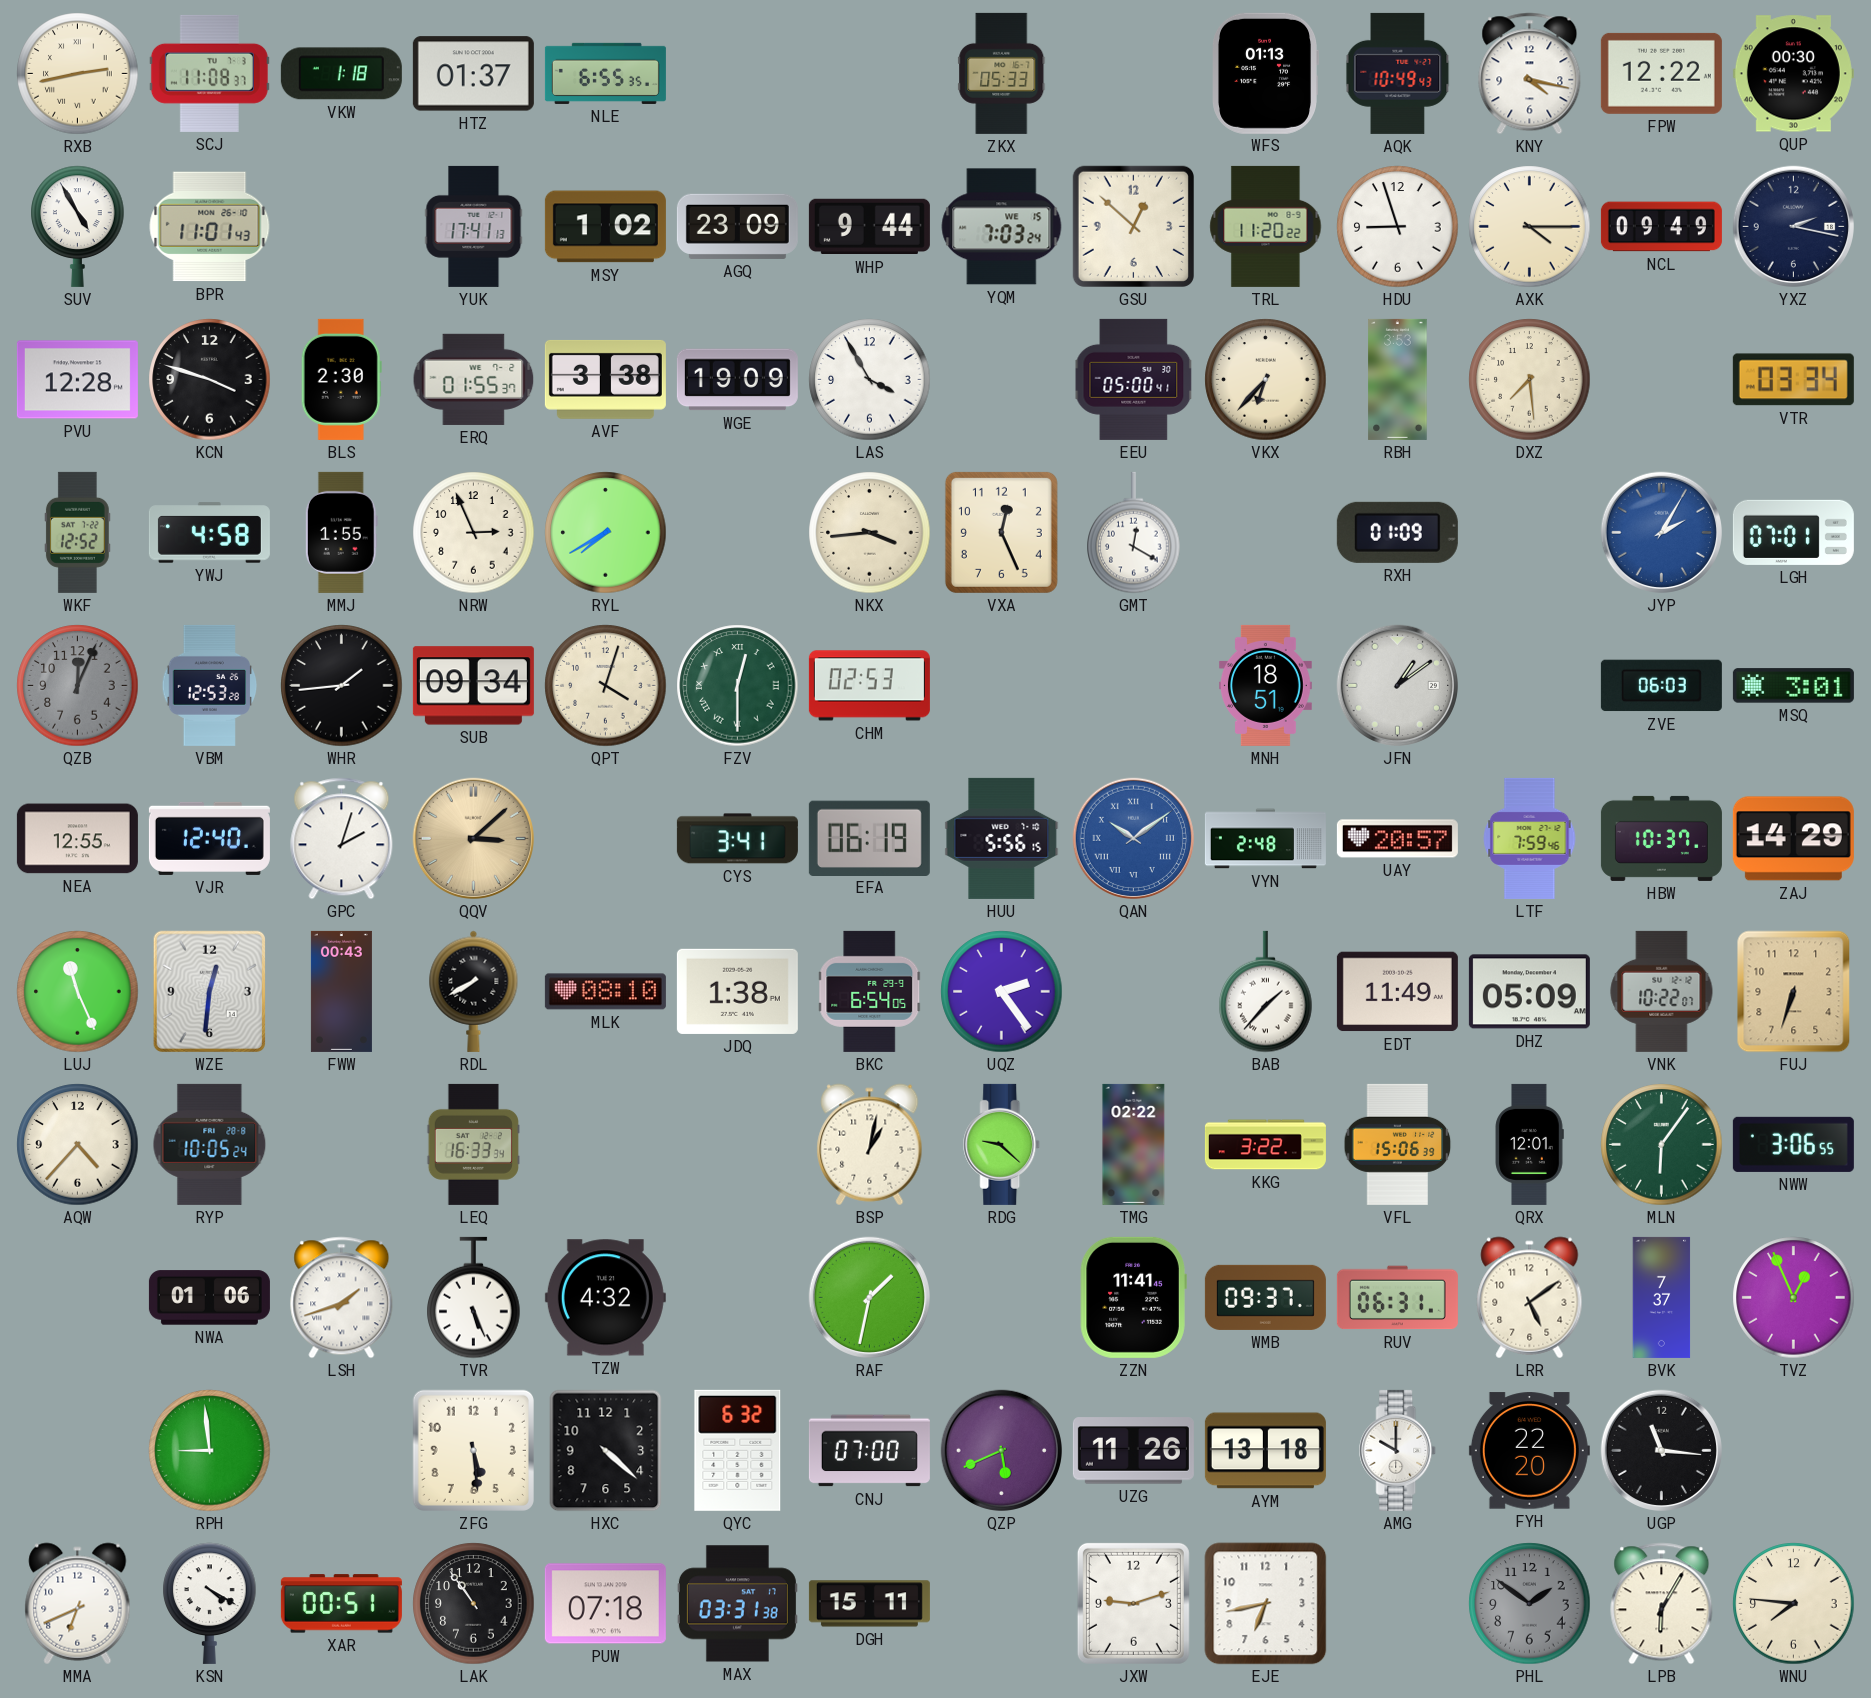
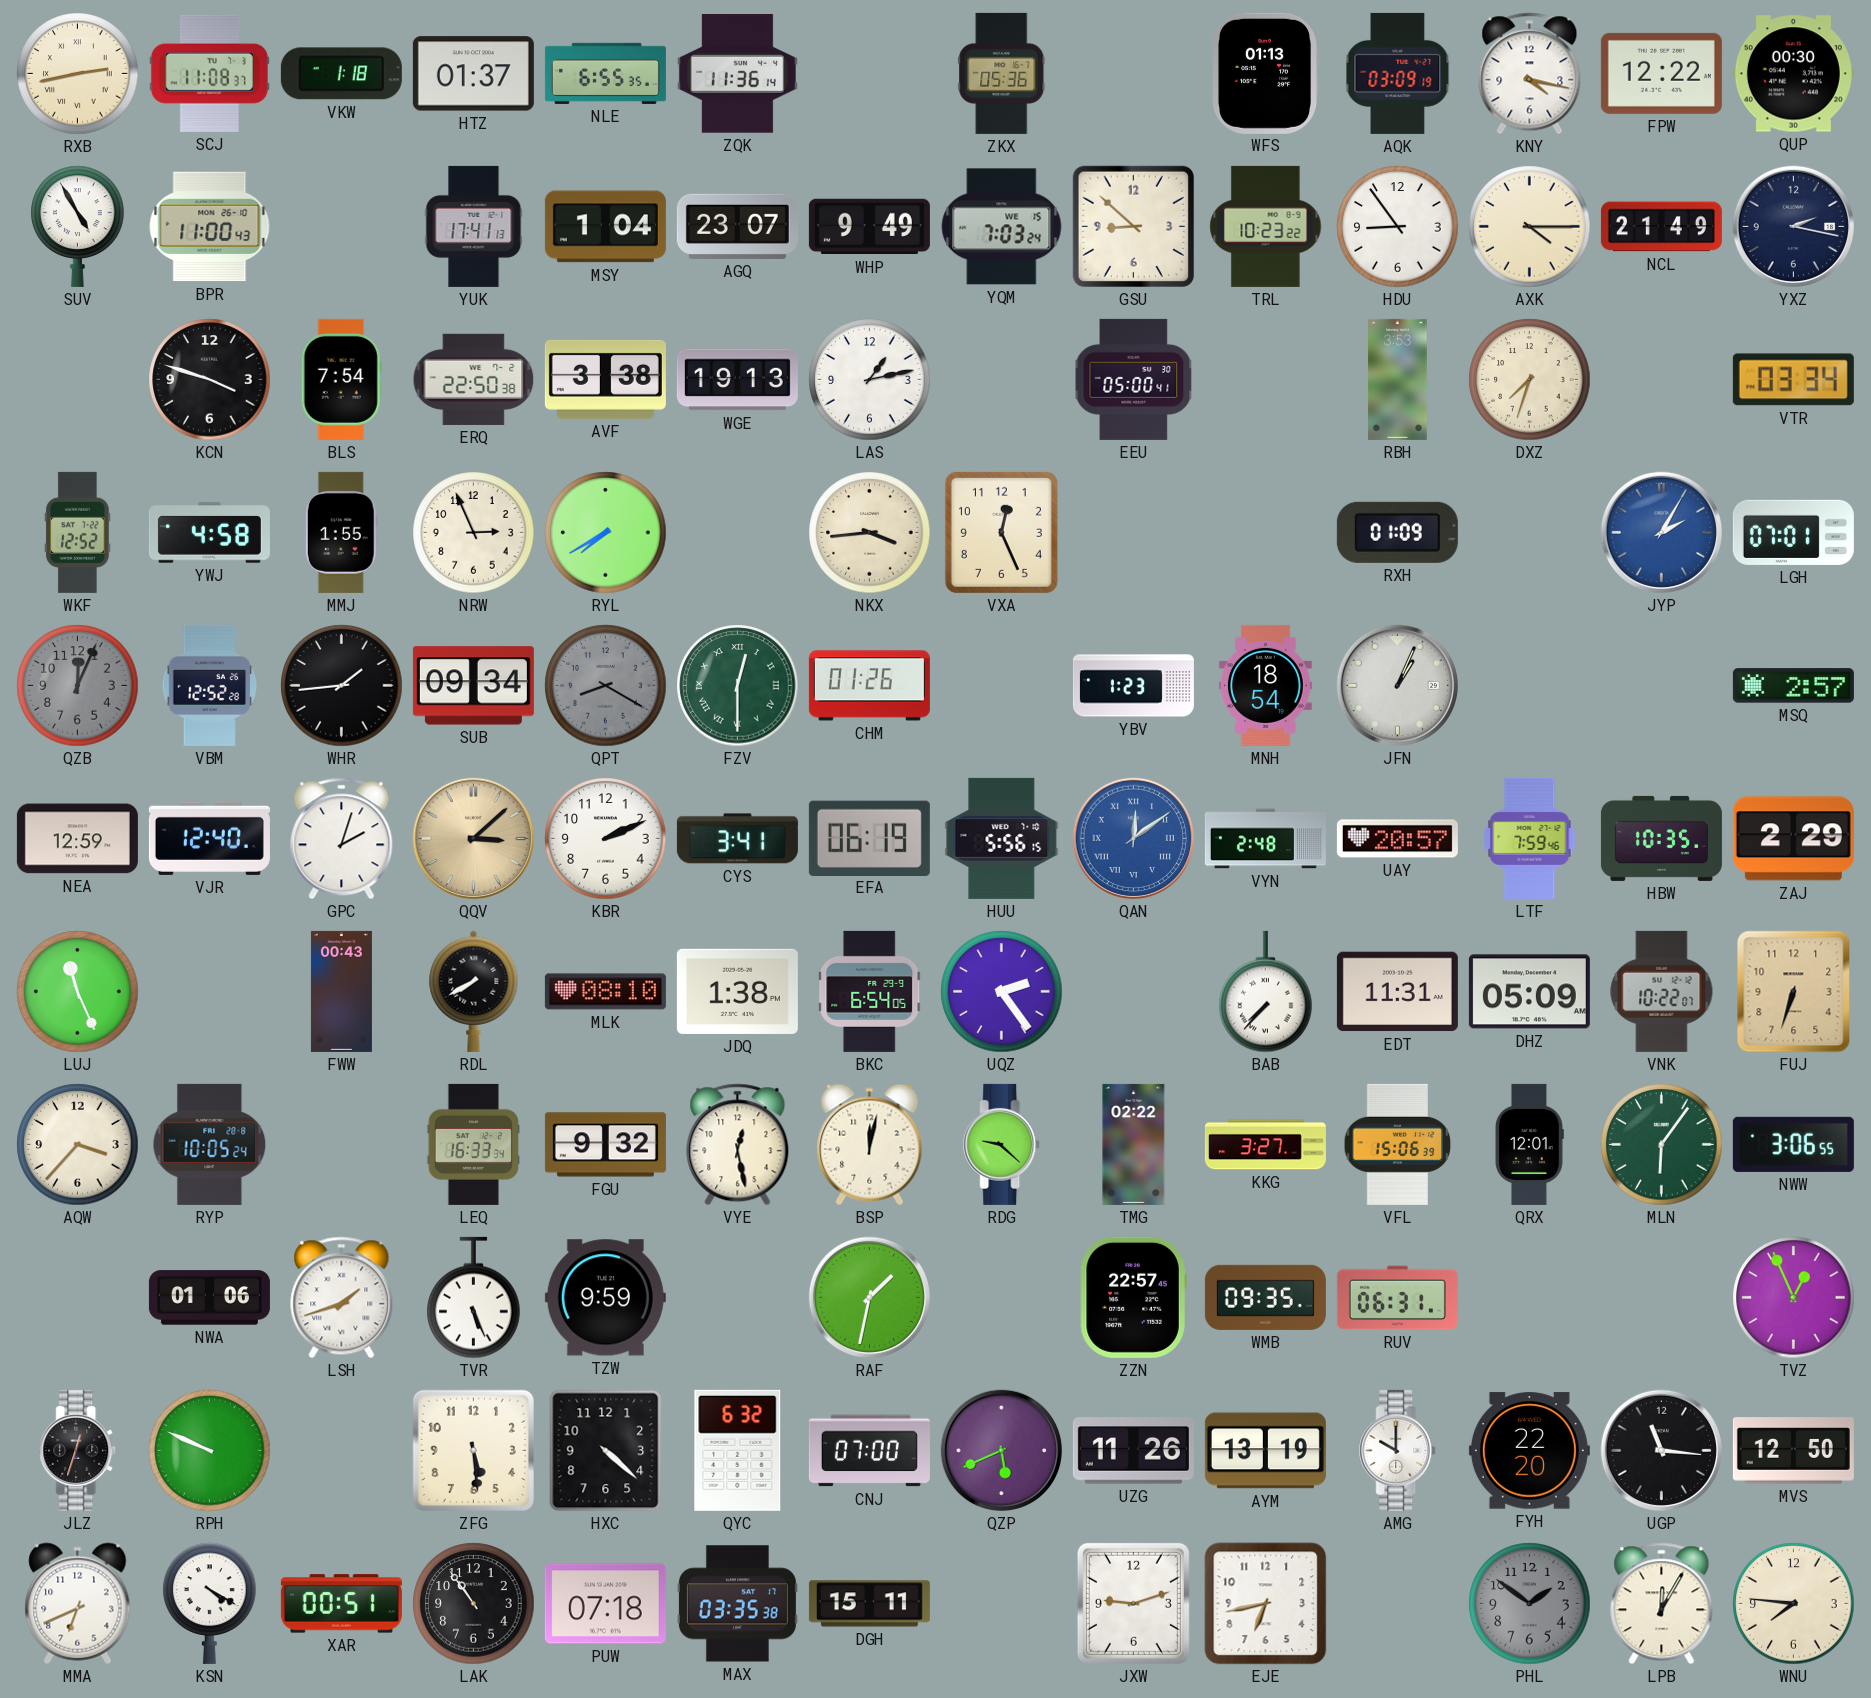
ZQK: none -> 11:36
ZKX: 05:33 -> 05:36
AQK: 10:49 -> 03:09
BPR: 11:01 -> 11:00
MSY: 1:02 -> 1:04
AGQ: 23:09 -> 23:07
WHP: 9:44 -> 9:49
GSU: 12:52 -> 8:52
TRL: 11:20 -> 10:23
HDU: 8:57 -> 8:54
NCL: 09:49 -> 21:49
PVU: 12:28 -> none
BLS: 2:30 -> 7:54
ERQ: 01:55 -> 22:50
WGE: 19:09 -> 19:13
LAS: 3:55 -> 1:13
VKX: 6:37 -> none
DXZ: 7:29 -> 7:33
GMT: 12:20 -> none
VBM: 12:53 -> 12:52
QPT: 4:03 -> 8:20
QPT dial: cream -> grey
CHM: 02:53 -> 01:26
YBV: none -> 1:23
MNH: 18:51 -> 18:54
JFN: 1:09 -> 1:04
ZVE: 06:03 -> none
MSQ: 3:01 -> 2:57
NEA: 12:55 -> 12:59
KBR: none -> 2:11
QAN: 10:09 -> 12:09
HBW: 10:37 -> 10:35
ZAJ: 14:29 -> 2:29
WZE: 12:31 -> none
BAB: 1:37 -> 7:37
EDT: 11:49 -> 11:31
AQW: 4:37 -> 3:37
FGU: none -> 9:32
VYE: none -> 12:28
BSP: 1:02 -> 12:02
KKG: 3:22 -> 3:27
TZW: 4:32 -> 9:59
ZZN: 11:41 -> 22:57
WMB: 09:37 -> 09:35
LRR: 5:09 -> none
BVK: 7:37 -> none
JLZ: none -> 12:33
RPH: 8:59 -> 9:49
AYM: 13:18 -> 13:19
MVS: none -> 12:50
MAX: 03:31 -> 03:35
LPB: 6:05 -> 12:05
